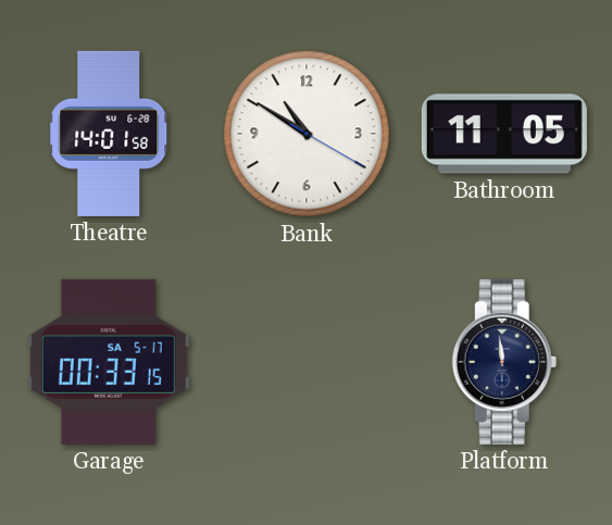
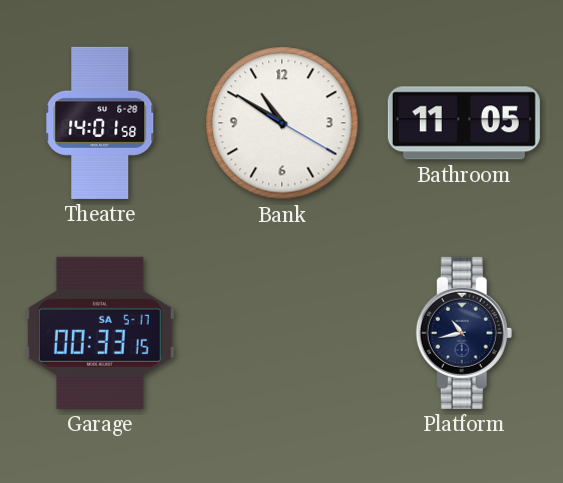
Platform: 11:59 -> 10:43
